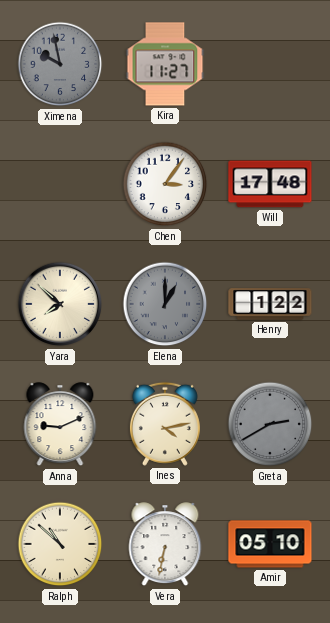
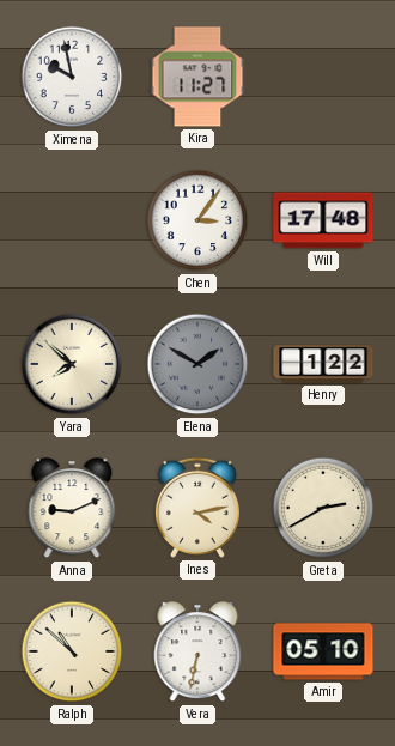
Ximena dial: grey -> white
Elena: 1:00 -> 1:50
Greta dial: grey -> cream
